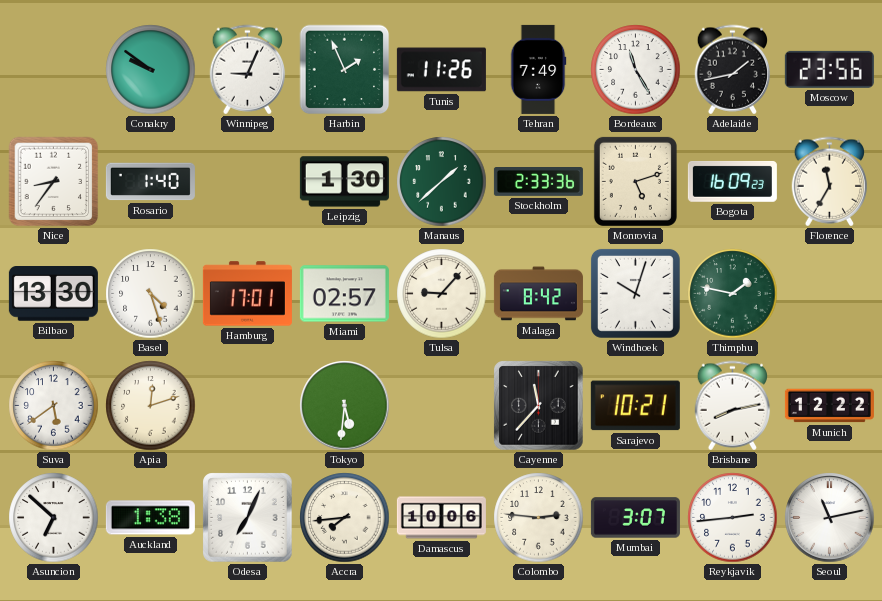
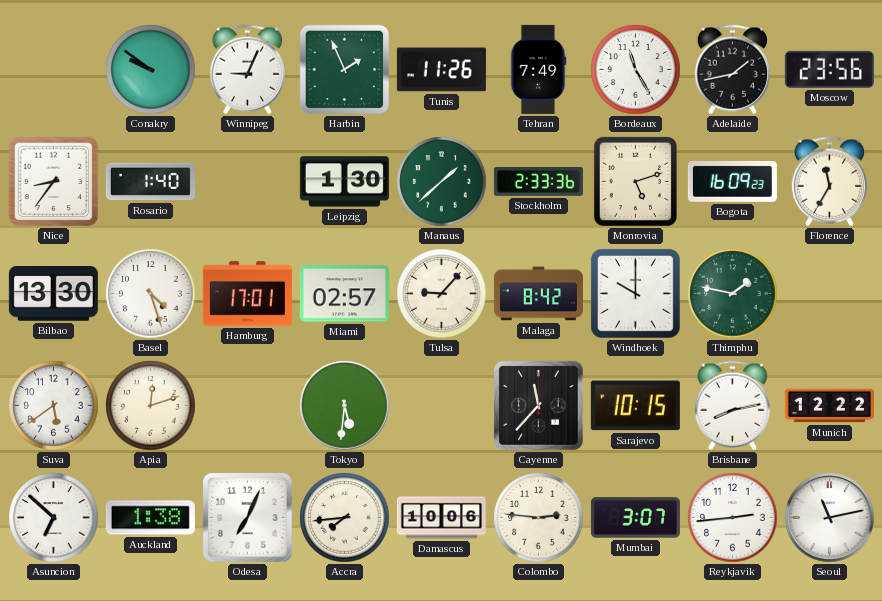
Windhoek: 10:03 -> 10:00
Sarajevo: 10:21 -> 10:15
